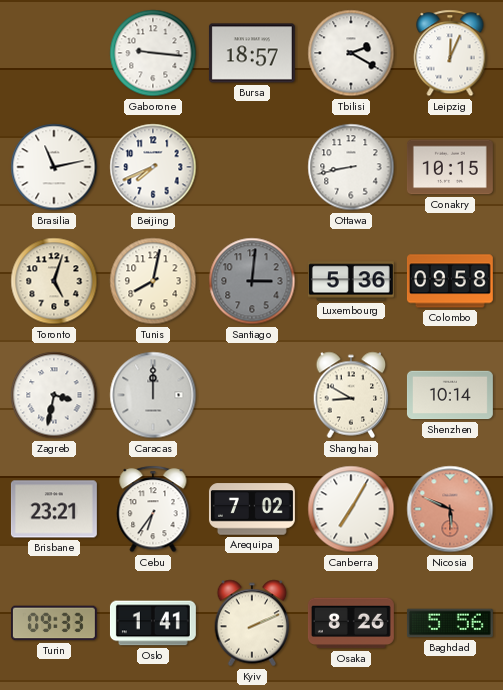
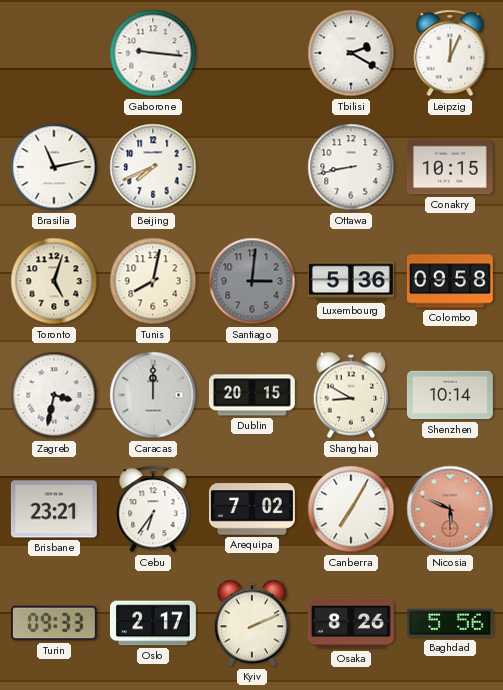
Bursa: 18:57 -> none
Dublin: none -> 20:15
Oslo: 1:41 -> 2:17
